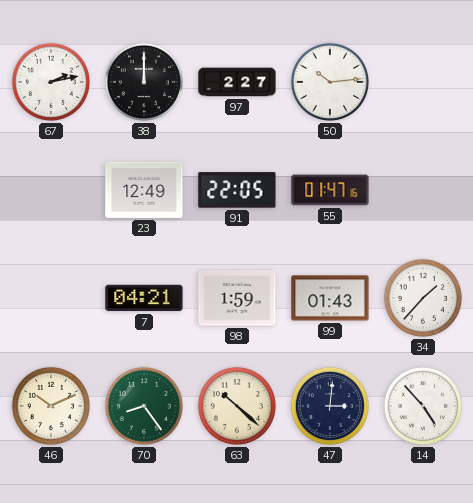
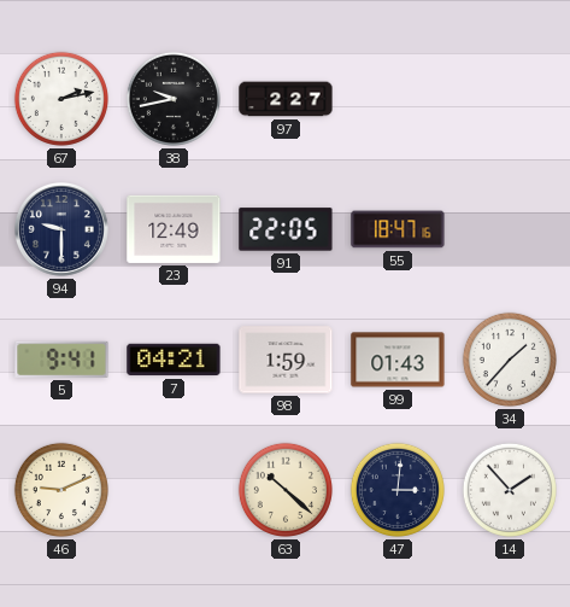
38: 12:00 -> 9:43
50: 10:14 -> none
94: none -> 9:30
55: 01:47 -> 18:47
5: none -> 9:41
46: 10:11 -> 9:11
70: 8:24 -> none
14: 4:53 -> 1:53
